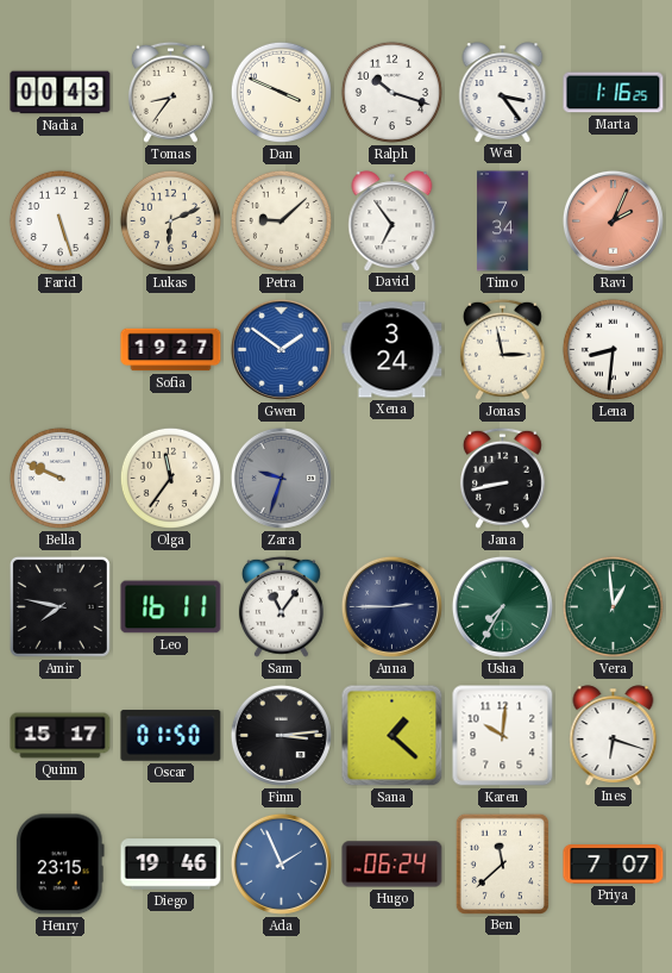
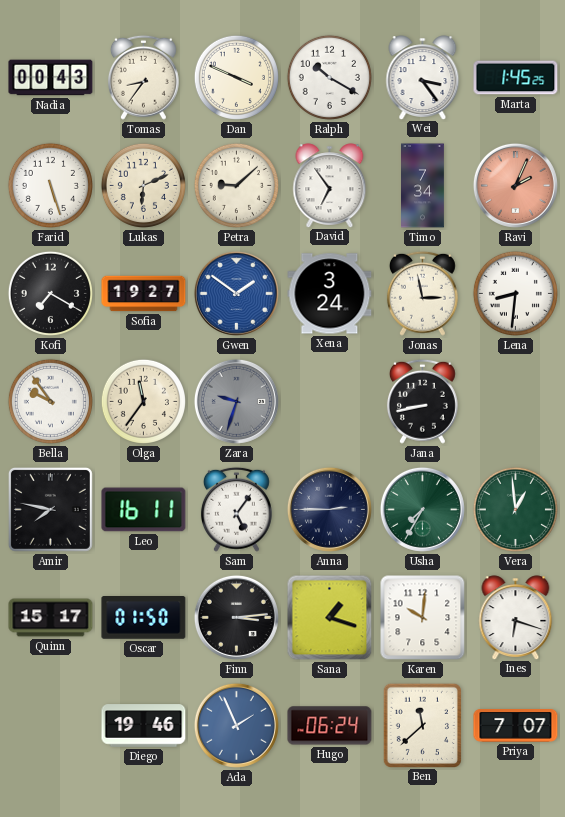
Ralph: 10:18 -> 10:20
Marta: 1:16 -> 1:45
Kofi: none -> 7:20
Bella: 9:49 -> 9:54
Sam: 11:06 -> 5:06
Sana: 1:22 -> 1:18
Henry: 23:15 -> none
